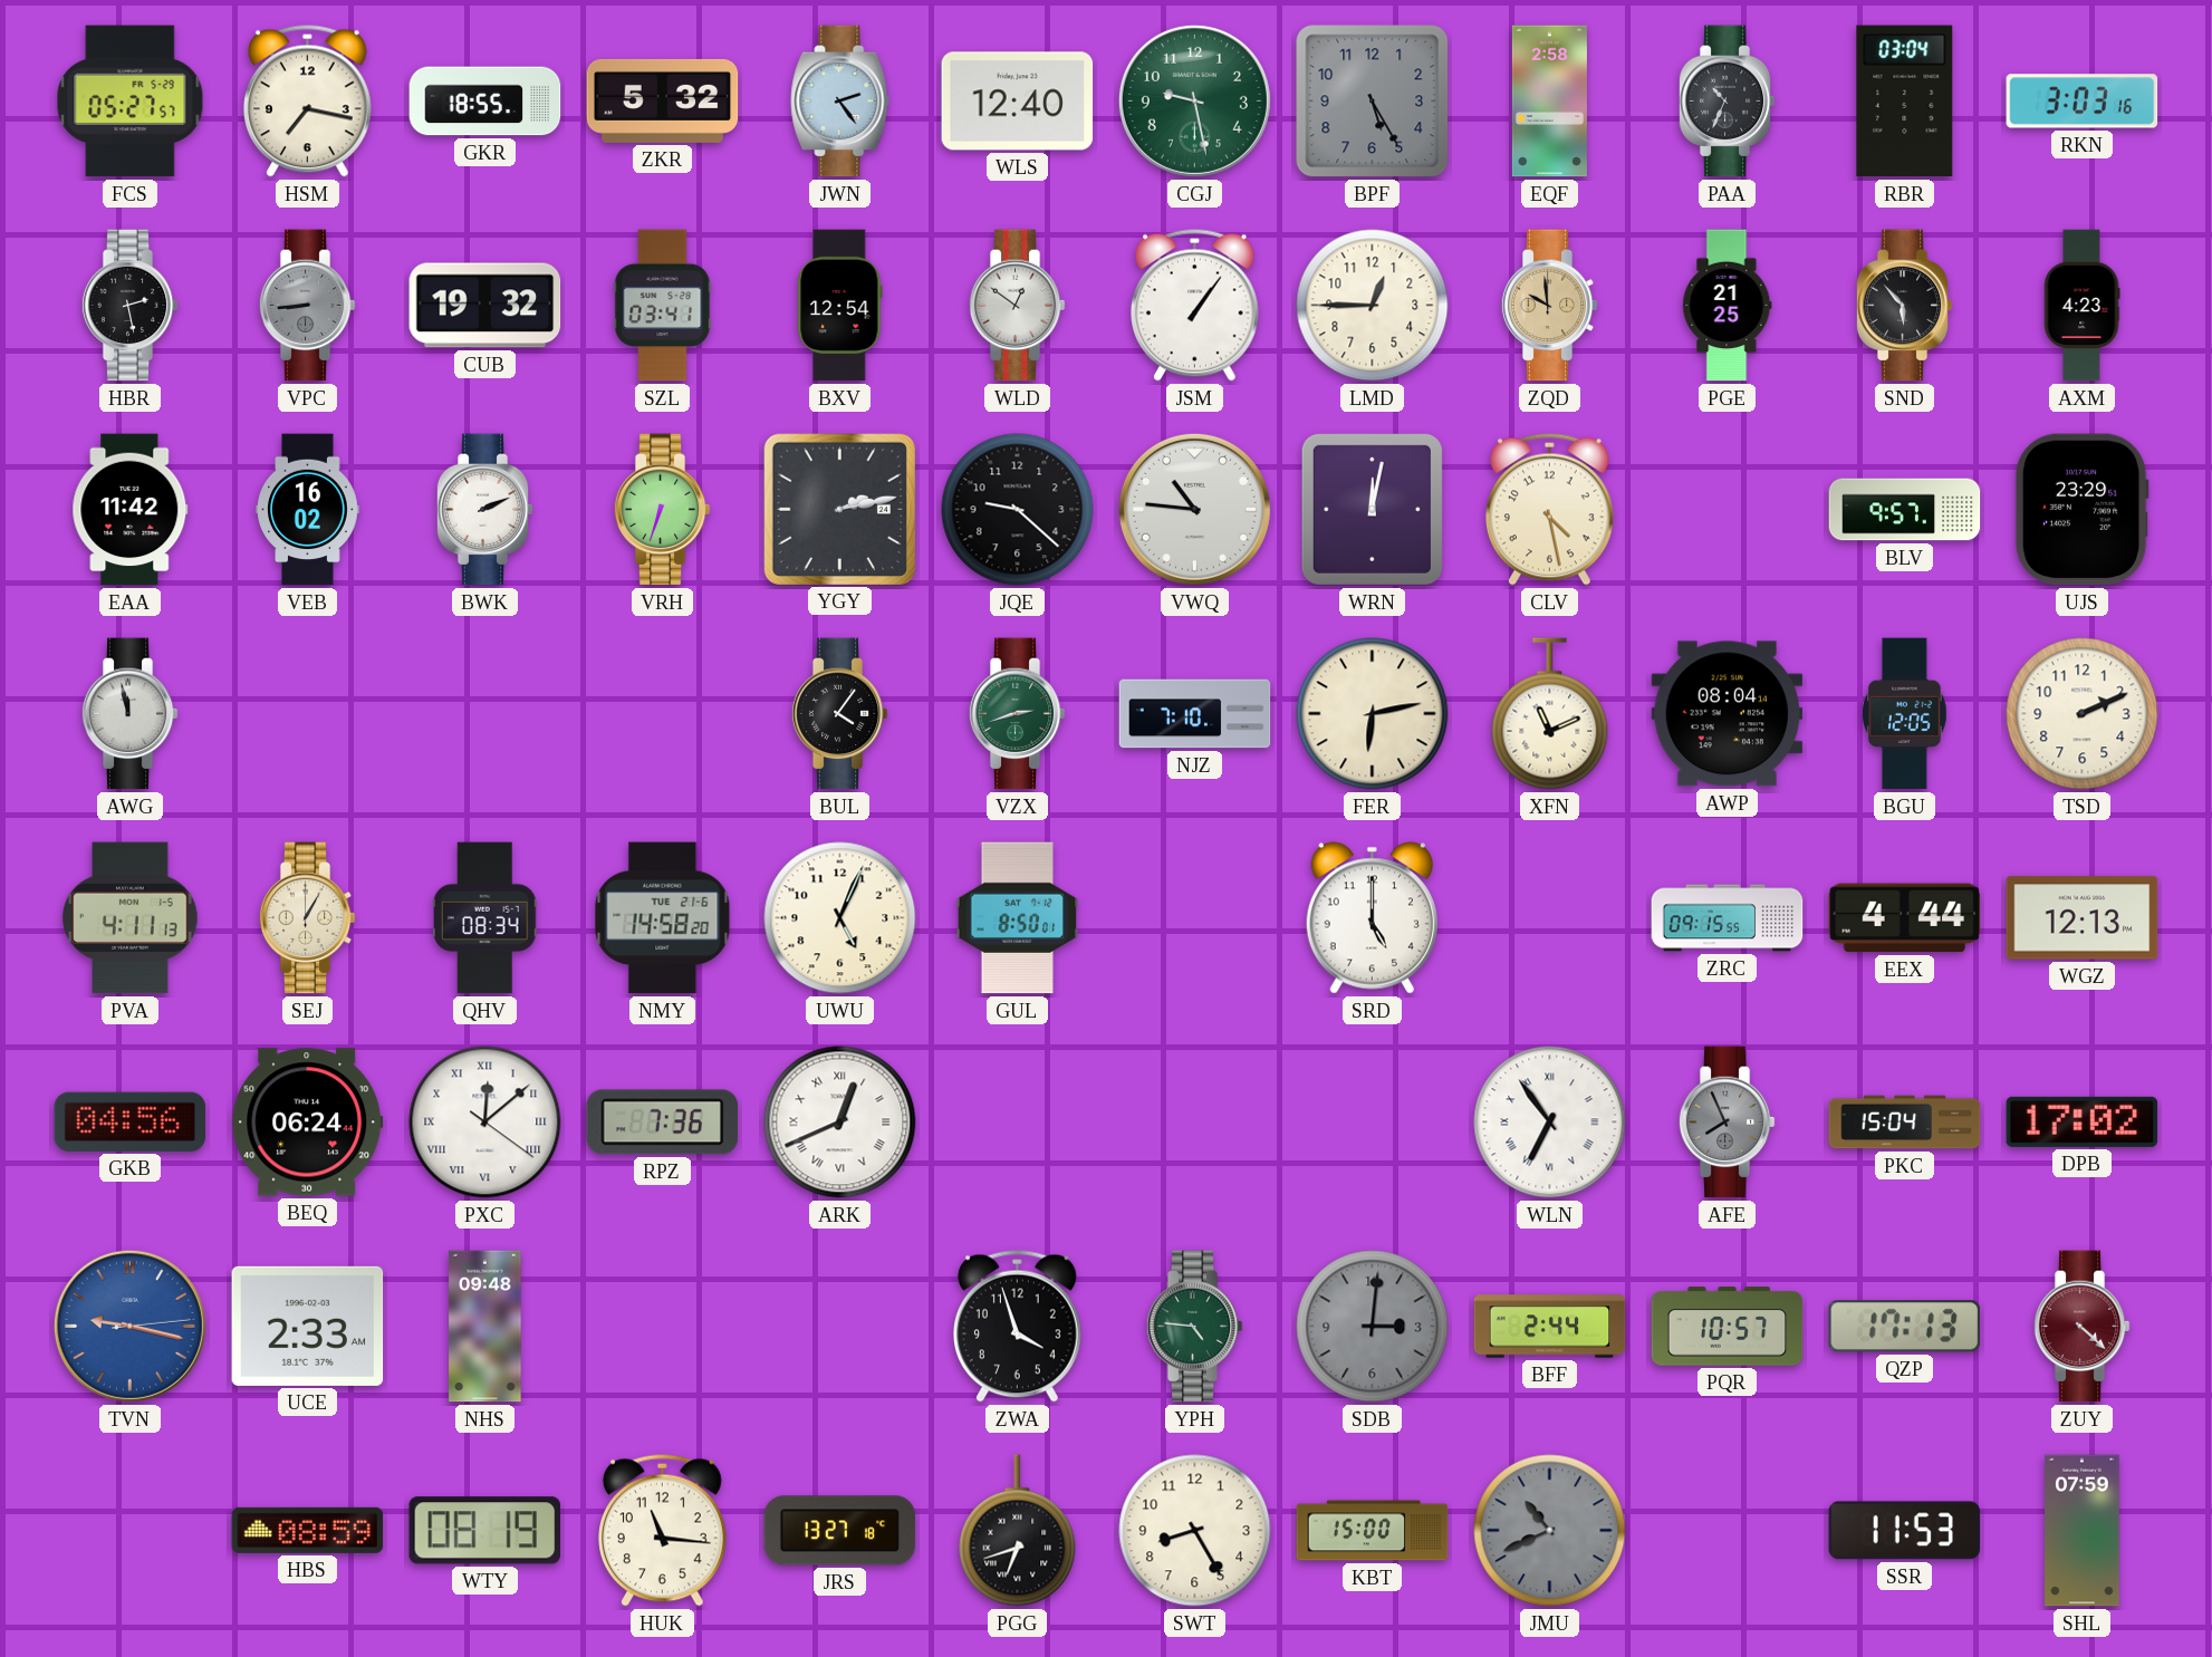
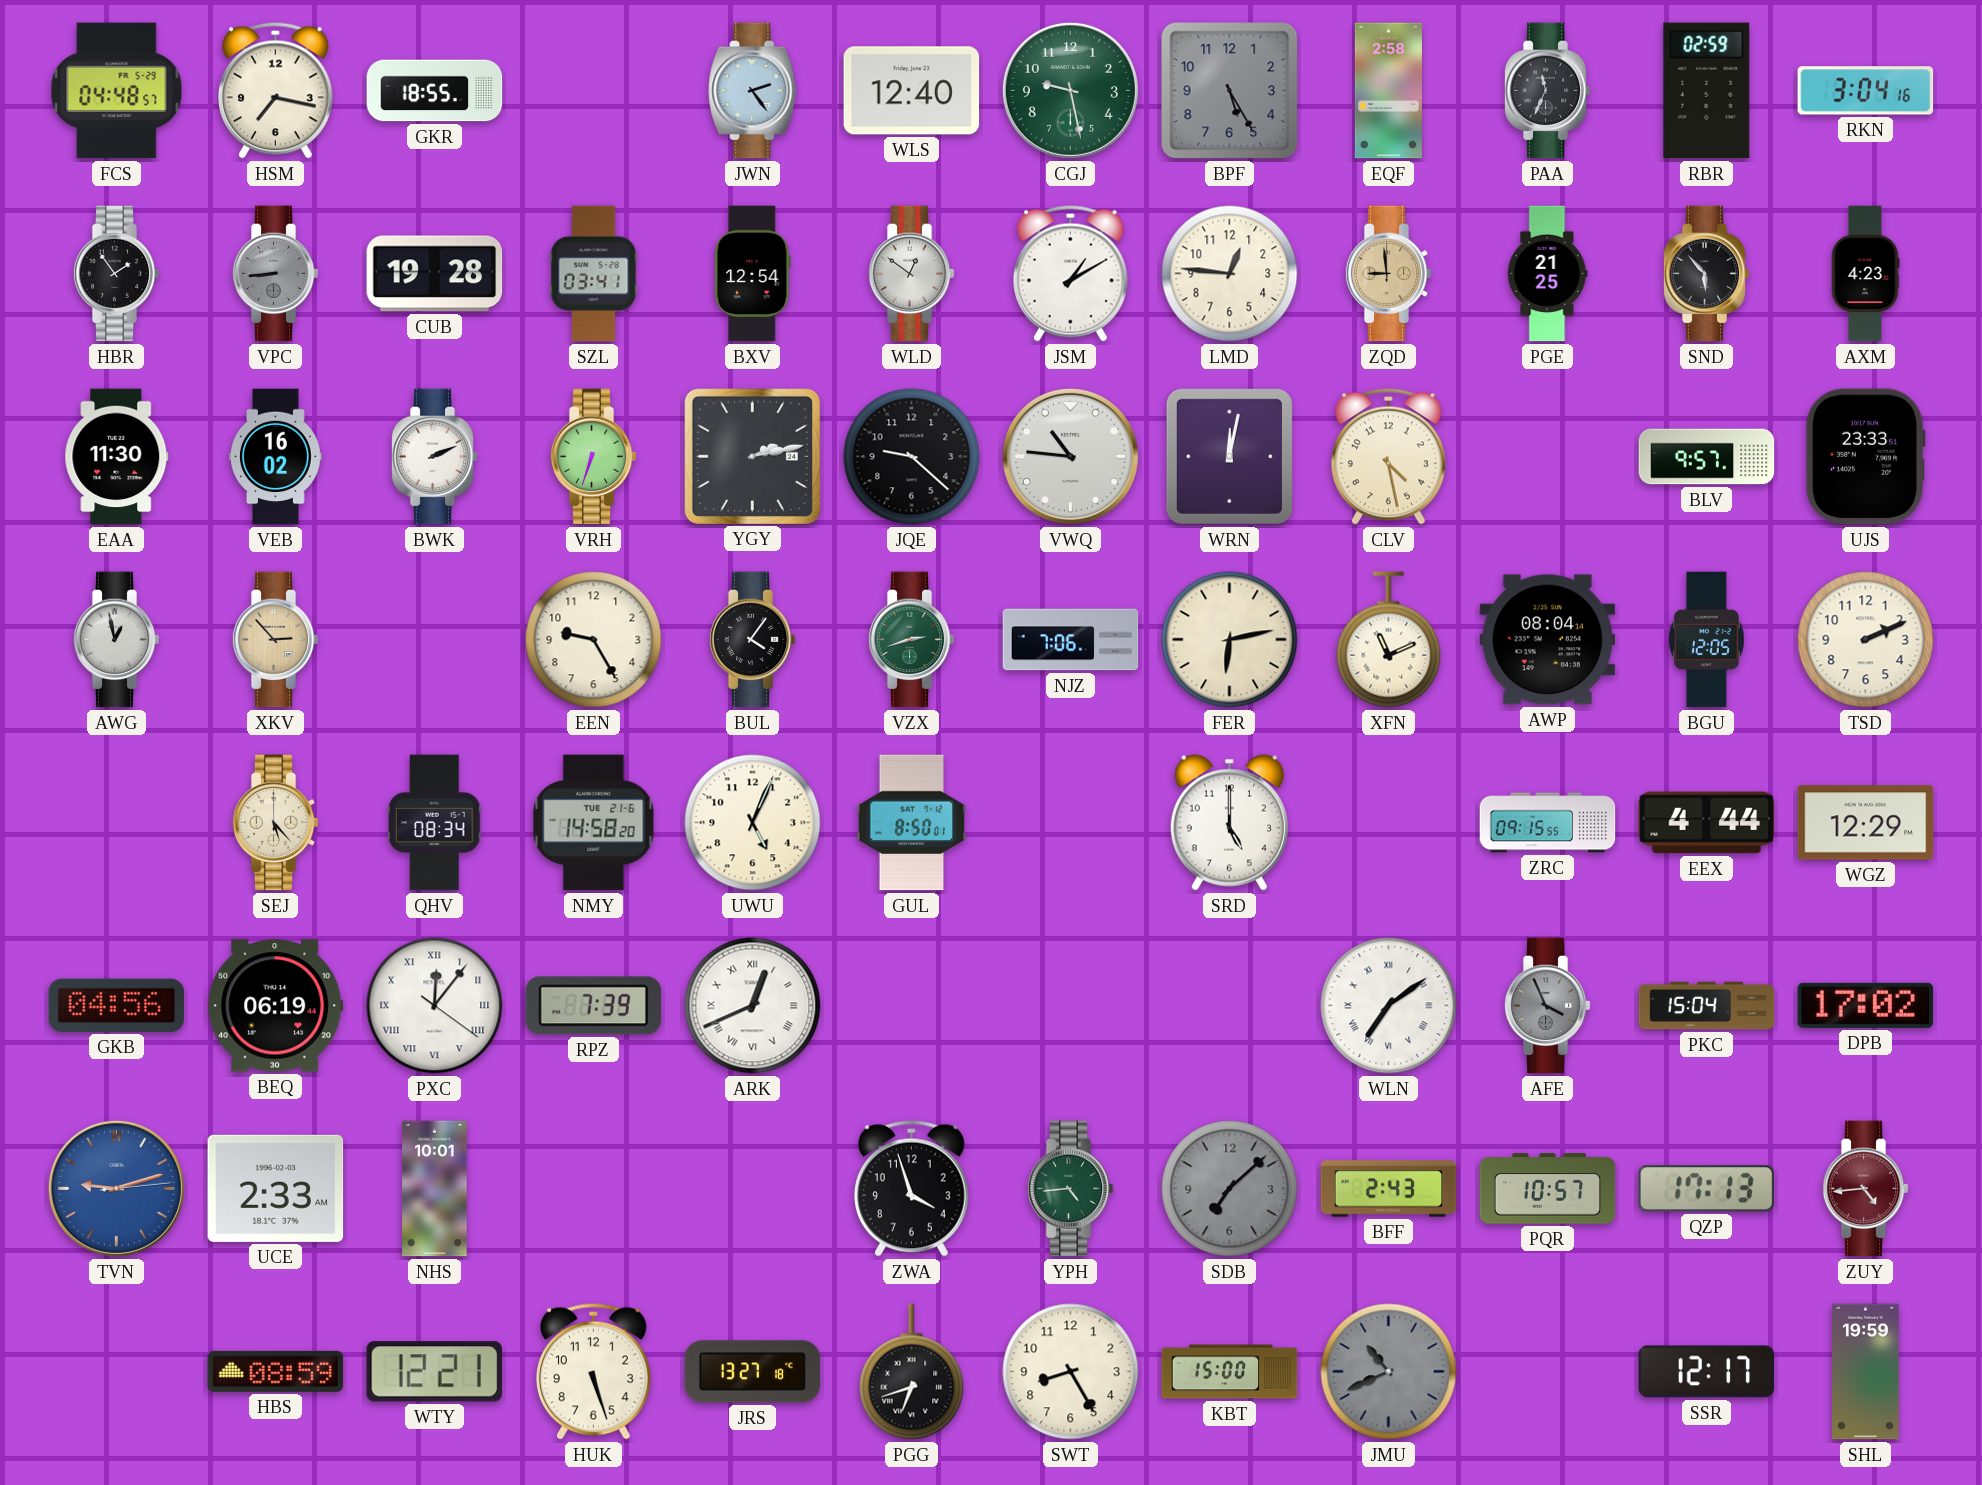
FCS: 05:27 -> 04:48
ZKR: 5:32 -> none
PAA: 10:34 -> 11:34
RBR: 03:04 -> 02:59
RKN: 3:03 -> 3:04
HBR: 2:28 -> 1:54
CUB: 19:32 -> 19:28
JSM: 1:06 -> 1:10
LMD: 12:45 -> 12:46
ZQD: 9:59 -> 8:59
EAA: 11:42 -> 11:30
UJS: 23:29 -> 23:33
AWG: 11:58 -> 12:58
XKV: none -> 2:53
EEN: none -> 9:25
NJZ: 7:10 -> 7:06
PVA: 4:11 -> none
SEJ: 1:05 -> 5:23
WGZ: 12:13 -> 12:29
BEQ: 06:24 -> 06:19
PXC: 12:08 -> 12:06
RPZ: 7:36 -> 7:39
WLN: 6:54 -> 7:09
AFE: 7:56 -> 3:56
TVN: 9:17 -> 9:12
NHS: 09:48 -> 10:01
YPH: 4:46 -> 4:44
SDB: 3:01 -> 7:08
BFF: 2:44 -> 2:43
ZUY: 4:22 -> 4:44
WTY: 08:19 -> 12:21
HUK: 11:16 -> 5:27
SSR: 11:53 -> 12:17
SHL: 07:59 -> 19:59
